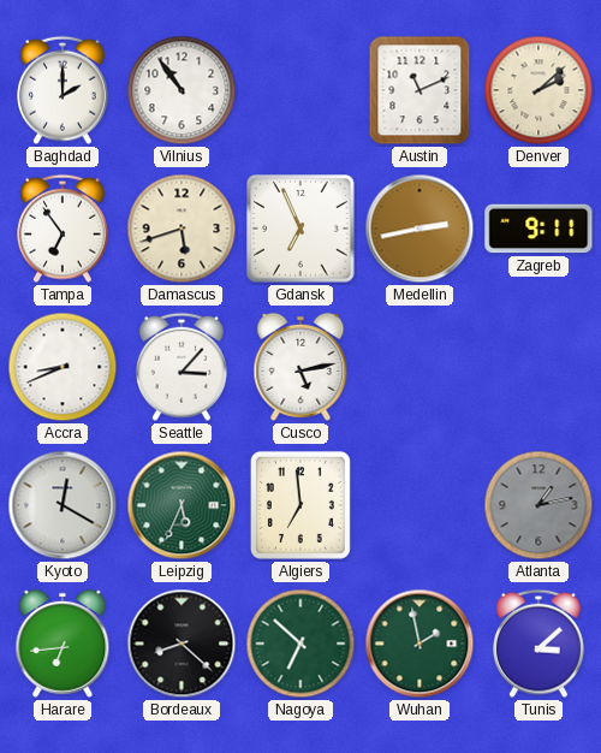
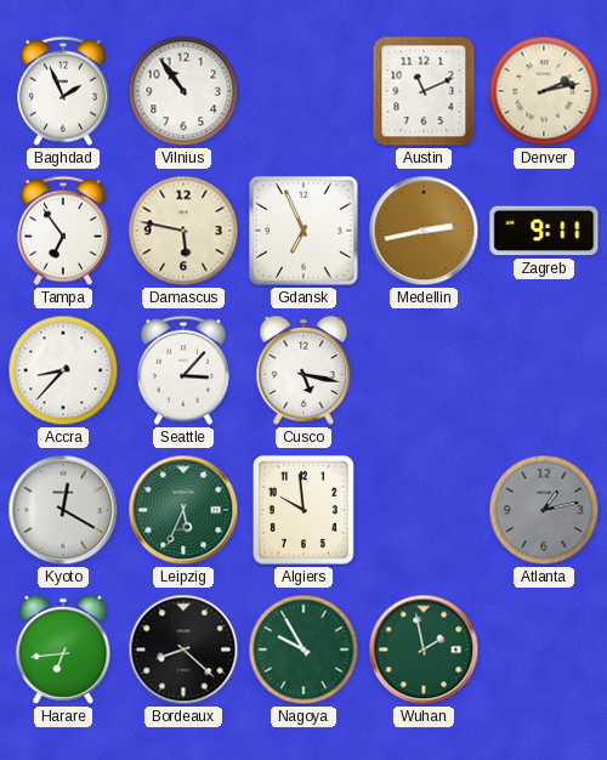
Baghdad: 2:00 -> 1:56
Denver: 2:08 -> 2:13
Damascus: 5:42 -> 5:47
Accra: 8:41 -> 8:37
Cusco: 5:13 -> 5:17
Algiers: 6:59 -> 9:59
Nagoya: 6:52 -> 9:55
Tunis: 3:08 -> none
